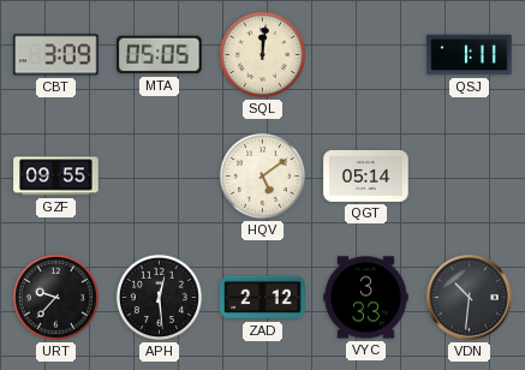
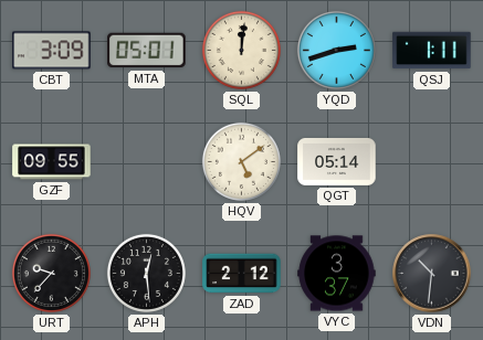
MTA: 05:05 -> 05:01
YQD: none -> 2:42
VYC: 3:33 -> 3:37
